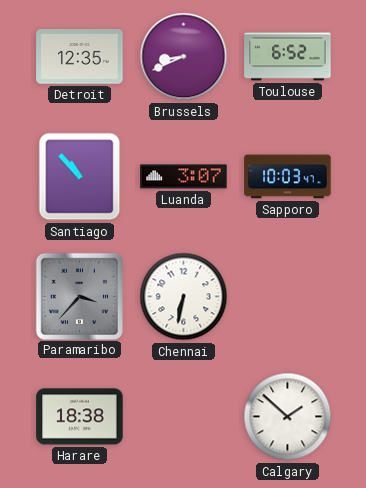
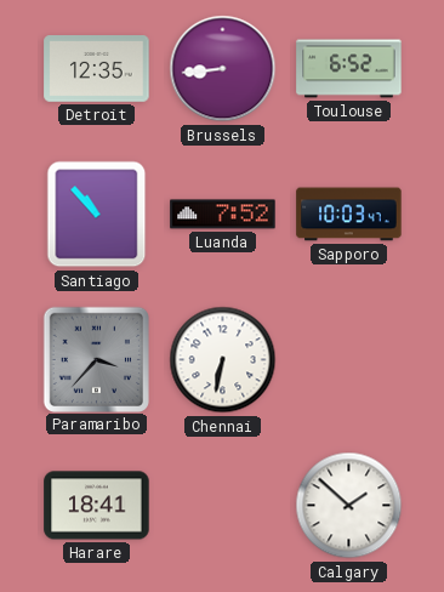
Brussels: 8:41 -> 8:44
Luanda: 3:07 -> 7:52
Harare: 18:38 -> 18:41
